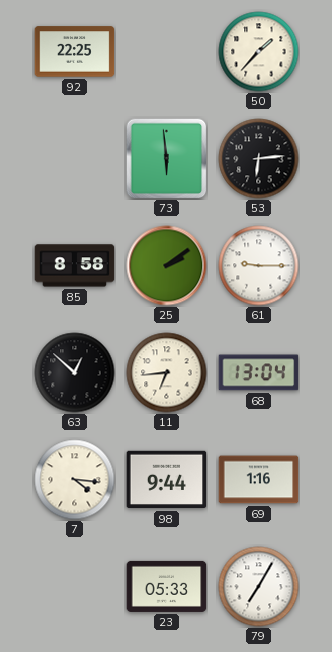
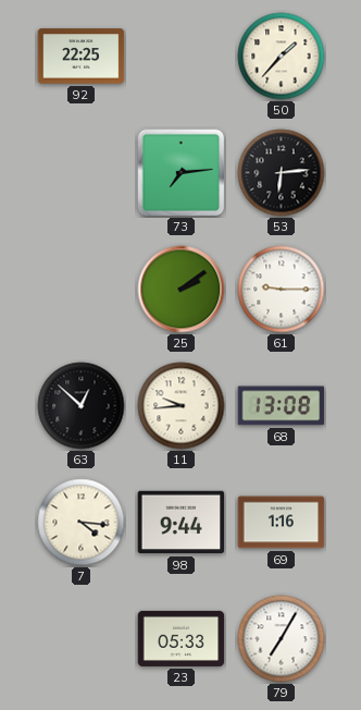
73: 5:59 -> 7:14
85: 8:58 -> none
11: 6:44 -> 9:44
68: 13:04 -> 13:08
